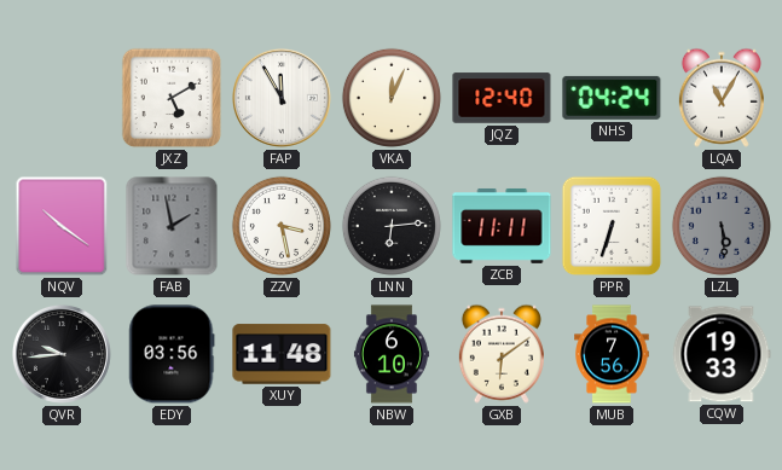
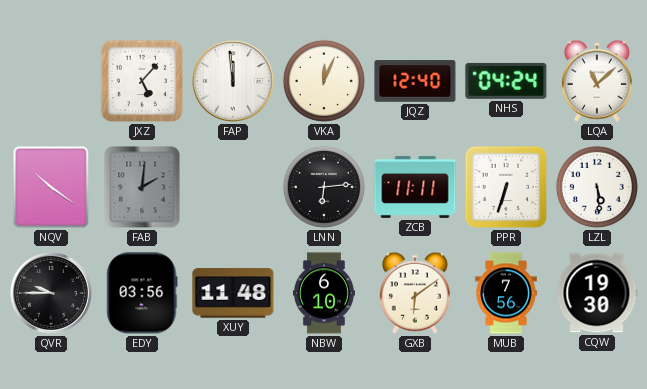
JXZ: 5:10 -> 5:07
FAP: 11:55 -> 11:59
LQA: 11:05 -> 11:08
FAB: 1:58 -> 2:01
ZZV: 3:28 -> none
LZL dial: grey -> white
QVR: 9:44 -> 9:45
CQW: 19:33 -> 19:30
